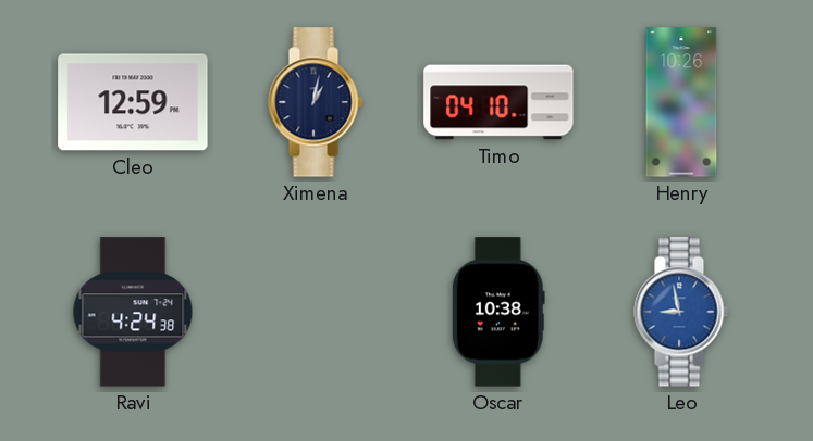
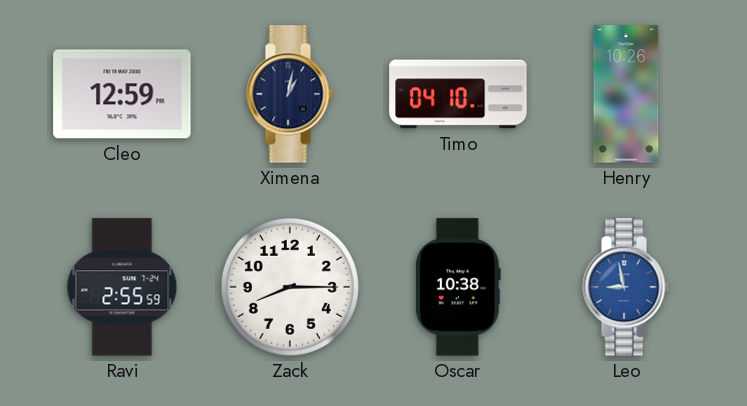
Ravi: 4:24 -> 2:55
Zack: none -> 8:15
